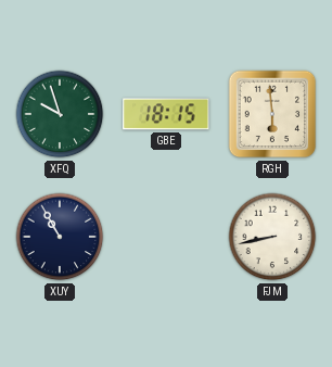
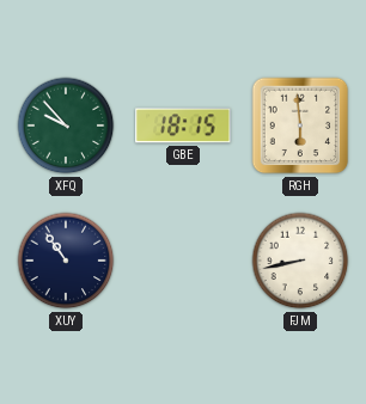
XFQ: 9:57 -> 9:53
XUY: 10:55 -> 10:54
